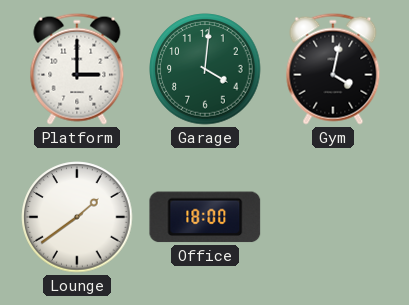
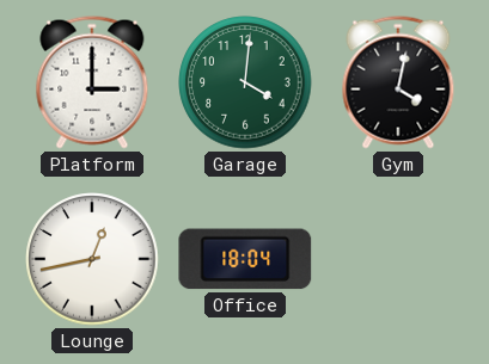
Lounge: 1:39 -> 12:43
Office: 18:00 -> 18:04
